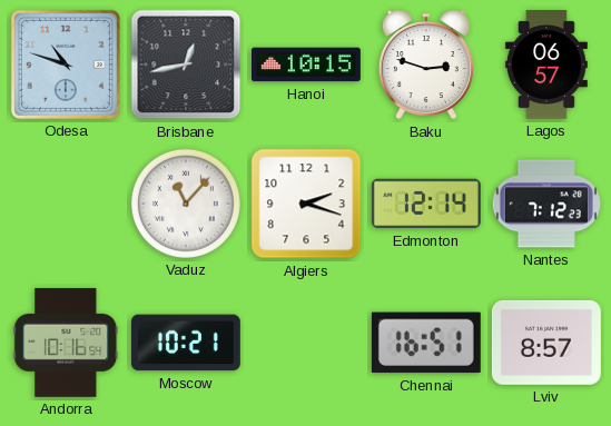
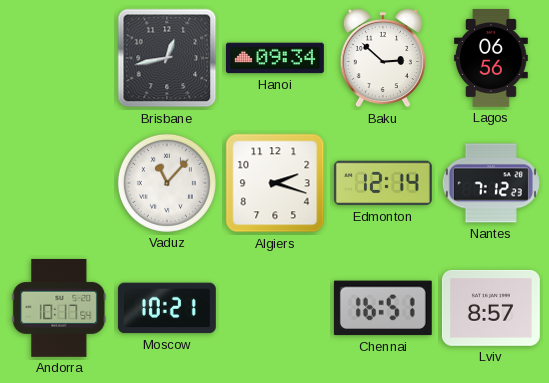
Odesa: 10:48 -> none
Hanoi: 10:15 -> 09:34
Baku: 2:48 -> 2:52
Lagos: 06:57 -> 06:56
Andorra: 10:16 -> 10:17
